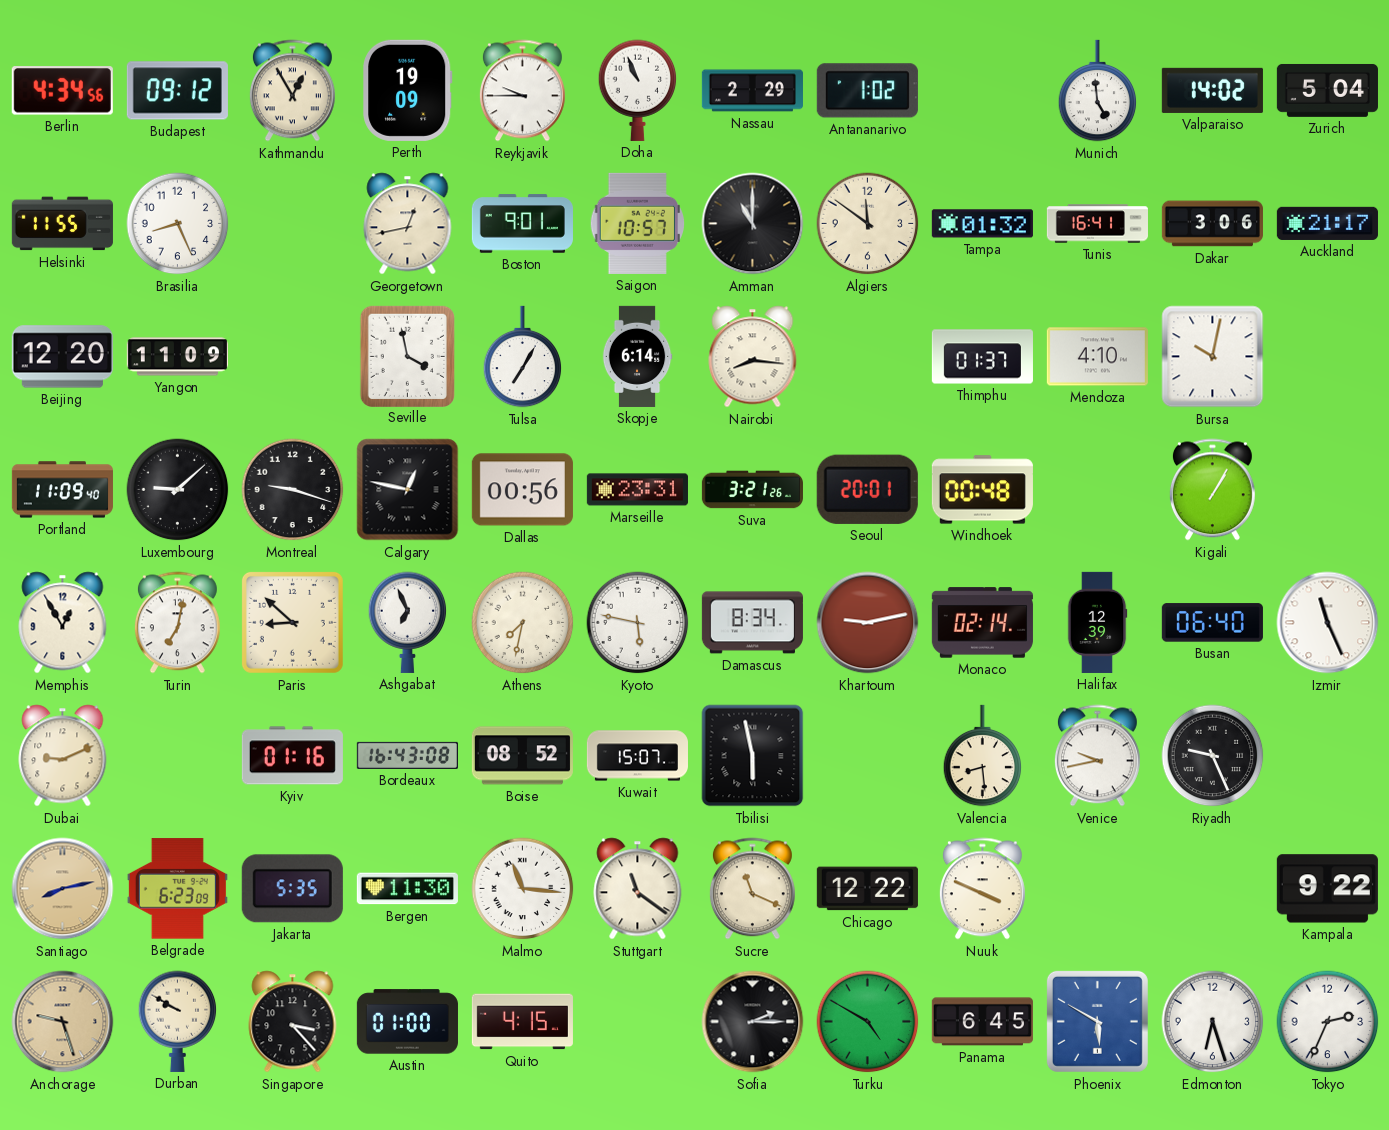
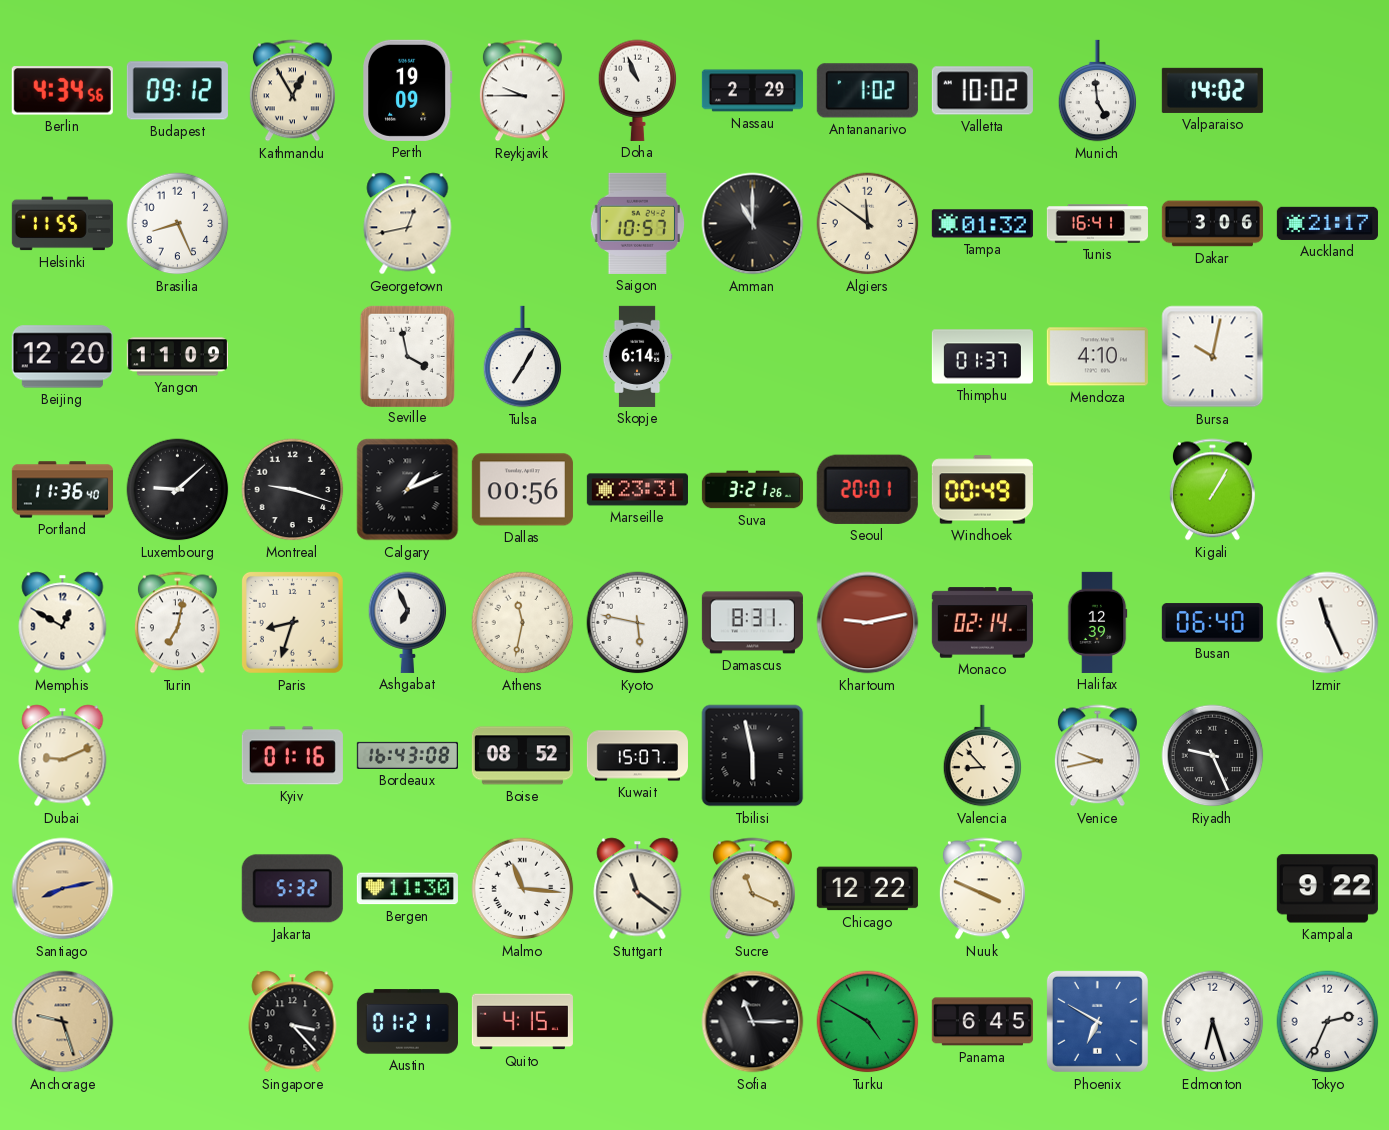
Valletta: none -> 10:02
Zurich: 5:04 -> none
Boston: 9:01 -> none
Nairobi: 8:16 -> none
Portland: 11:09 -> 11:36
Calgary: 12:47 -> 1:11
Windhoek: 00:48 -> 00:49
Memphis: 12:55 -> 12:50
Paris: 8:52 -> 8:33
Athens: 7:32 -> 11:32
Damascus: 8:34 -> 8:31
Valencia: 8:29 -> 8:53
Belgrade: 6:23 -> none
Jakarta: 5:35 -> 5:32
Durban: 9:50 -> none
Austin: 01:00 -> 01:21
Sofia: 2:15 -> 11:15
Phoenix: 5:50 -> 6:50
